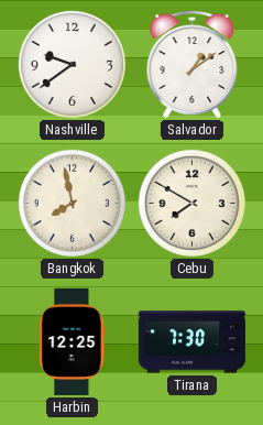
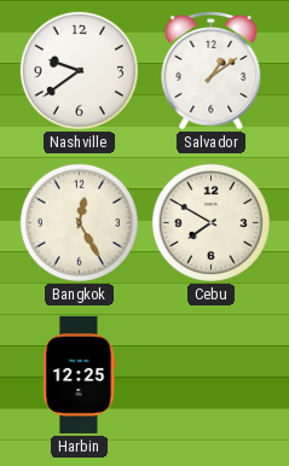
Bangkok: 7:58 -> 12:25
Tirana: 7:30 -> none
